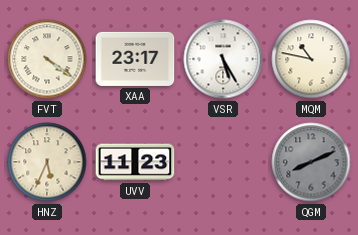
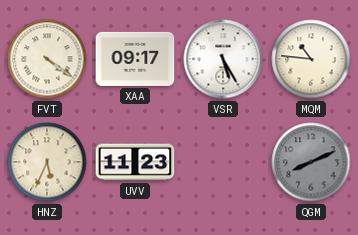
XAA: 23:17 -> 09:17
MQM: 10:47 -> 10:46
